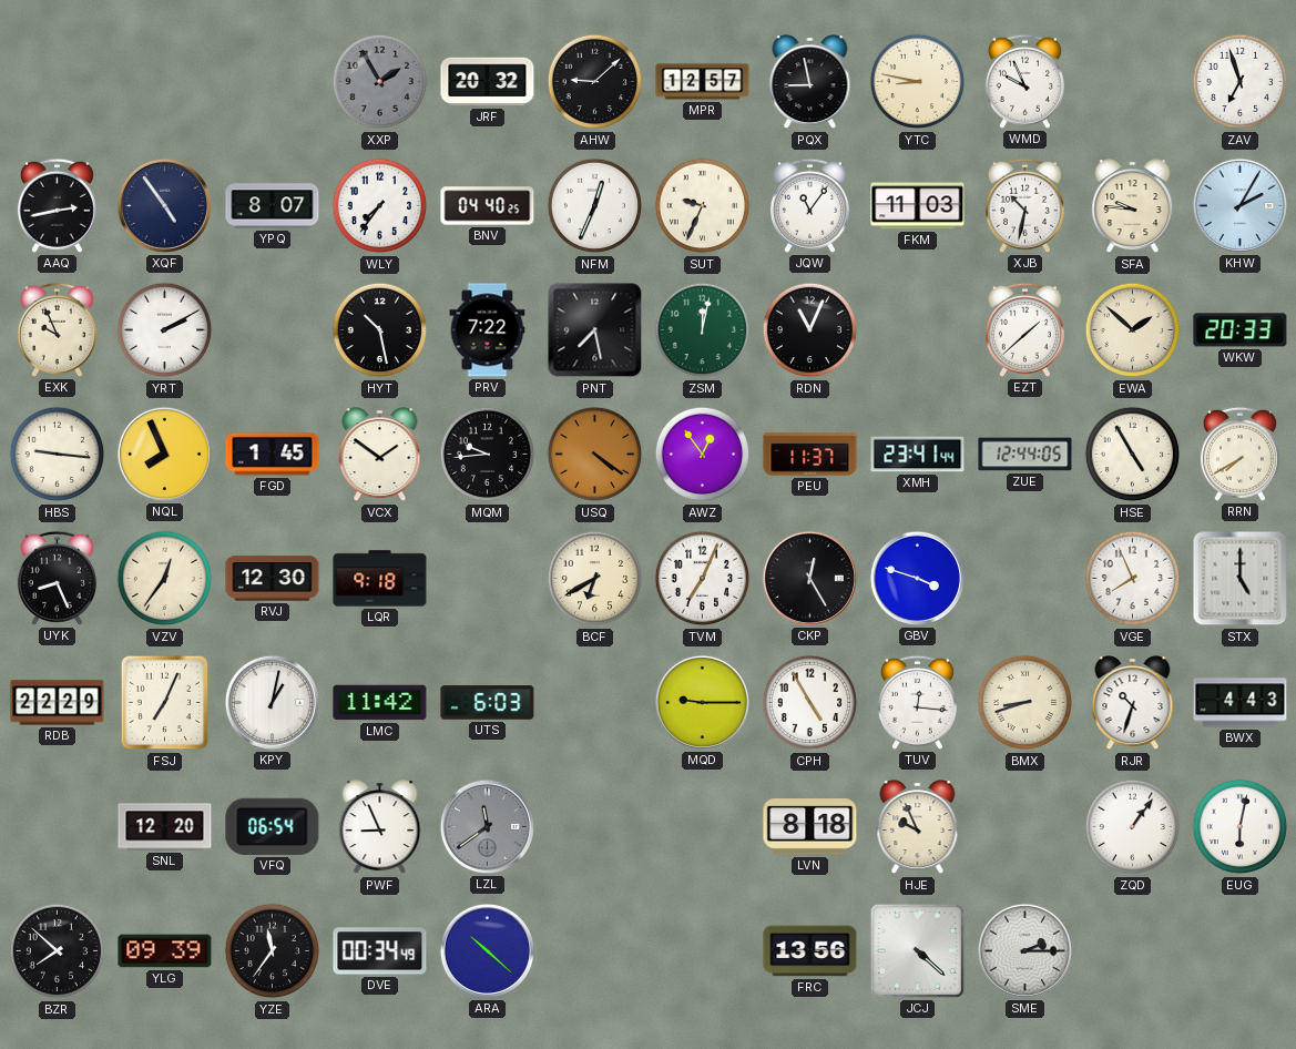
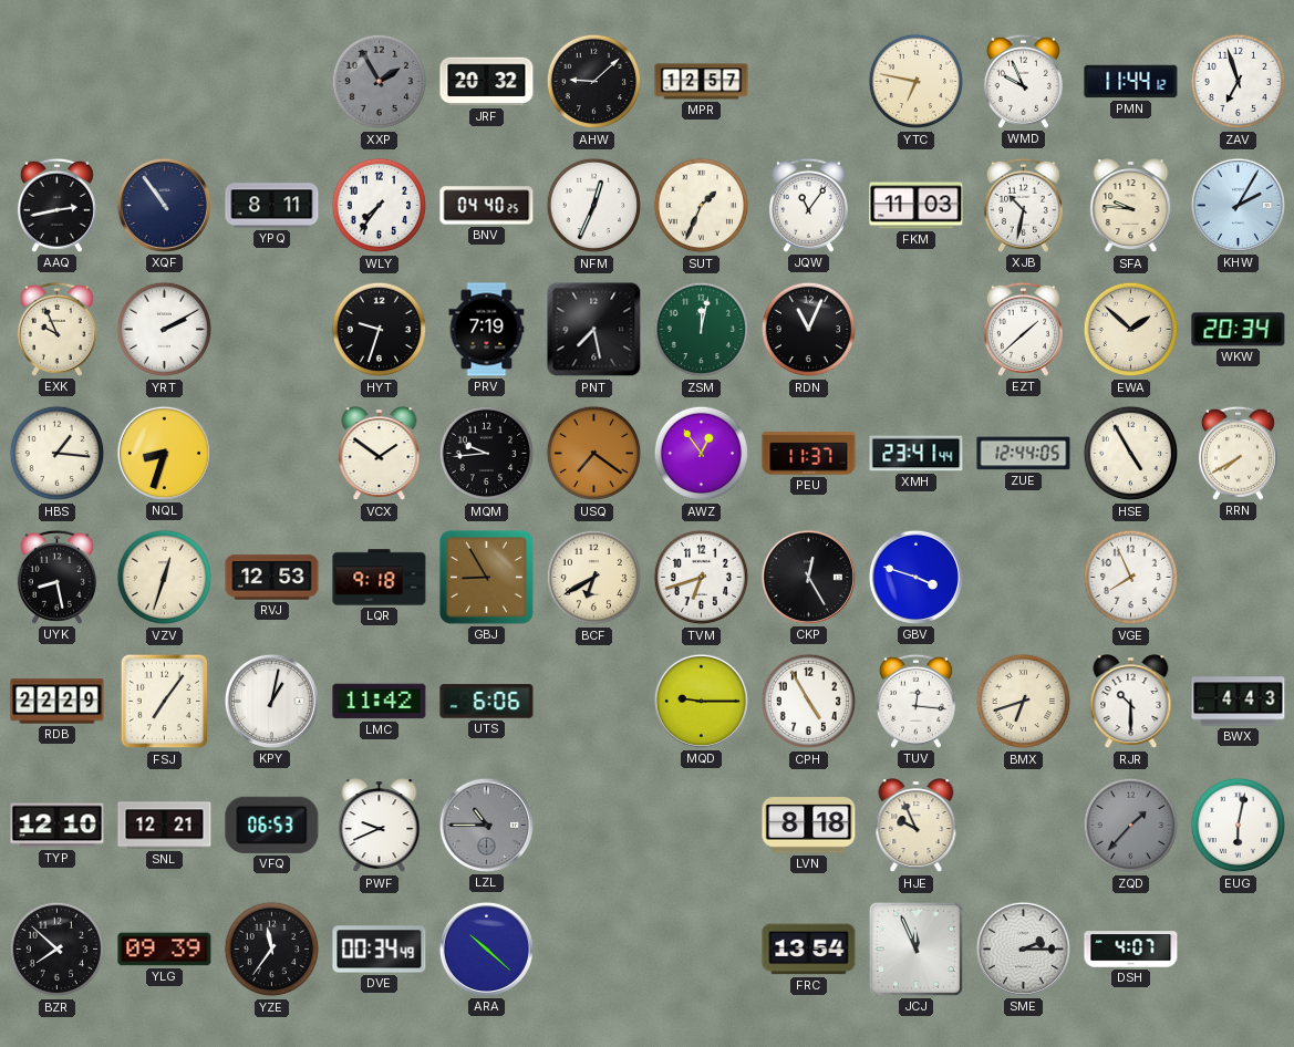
PQX: 8:58 -> none
YTC: 8:47 -> 6:47
PMN: none -> 11:44
XQF: 4:54 -> 10:54
YPQ: 8:07 -> 8:11
SUT: 9:34 -> 1:34
HYT: 10:28 -> 9:33
PRV: 7:22 -> 7:19
WKW: 20:33 -> 20:34
HBS: 9:16 -> 1:16
NQL: 7:56 -> 8:33
FGD: 1:45 -> none
USQ: 4:21 -> 7:21
UYK: 8:26 -> 8:28
VZV: 12:36 -> 12:33
RVJ: 12:30 -> 12:53
GBJ: none -> 8:55
TVM: 7:04 -> 6:42
STX: 5:00 -> none
FSJ: 7:04 -> 7:06
UTS: 6:03 -> 6:06
BMX: 8:42 -> 6:42
RJR: 10:33 -> 10:30
TYP: none -> 12:10
SNL: 12:20 -> 12:21
VFQ: 06:54 -> 06:53
PWF: 8:56 -> 9:41
LZL: 11:39 -> 10:45
ZQD: 1:06 -> 1:37
ZQD dial: white -> grey
FRC: 13:56 -> 13:54
JCJ: 4:22 -> 11:56
DSH: none -> 4:07
